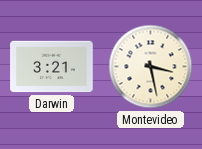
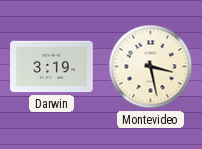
Darwin: 3:21 -> 3:19
